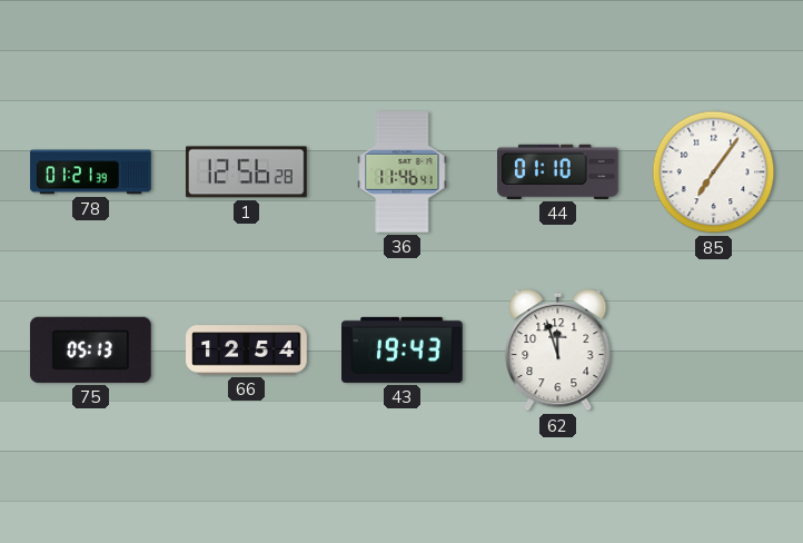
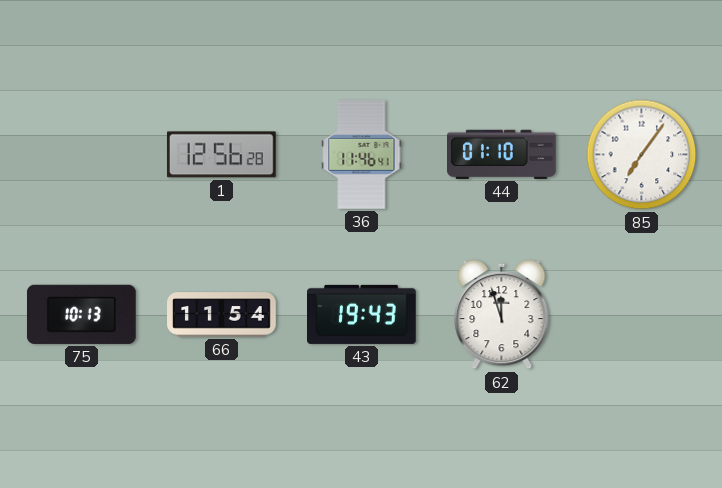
78: 01:21 -> none
75: 05:13 -> 10:13
66: 12:54 -> 11:54
